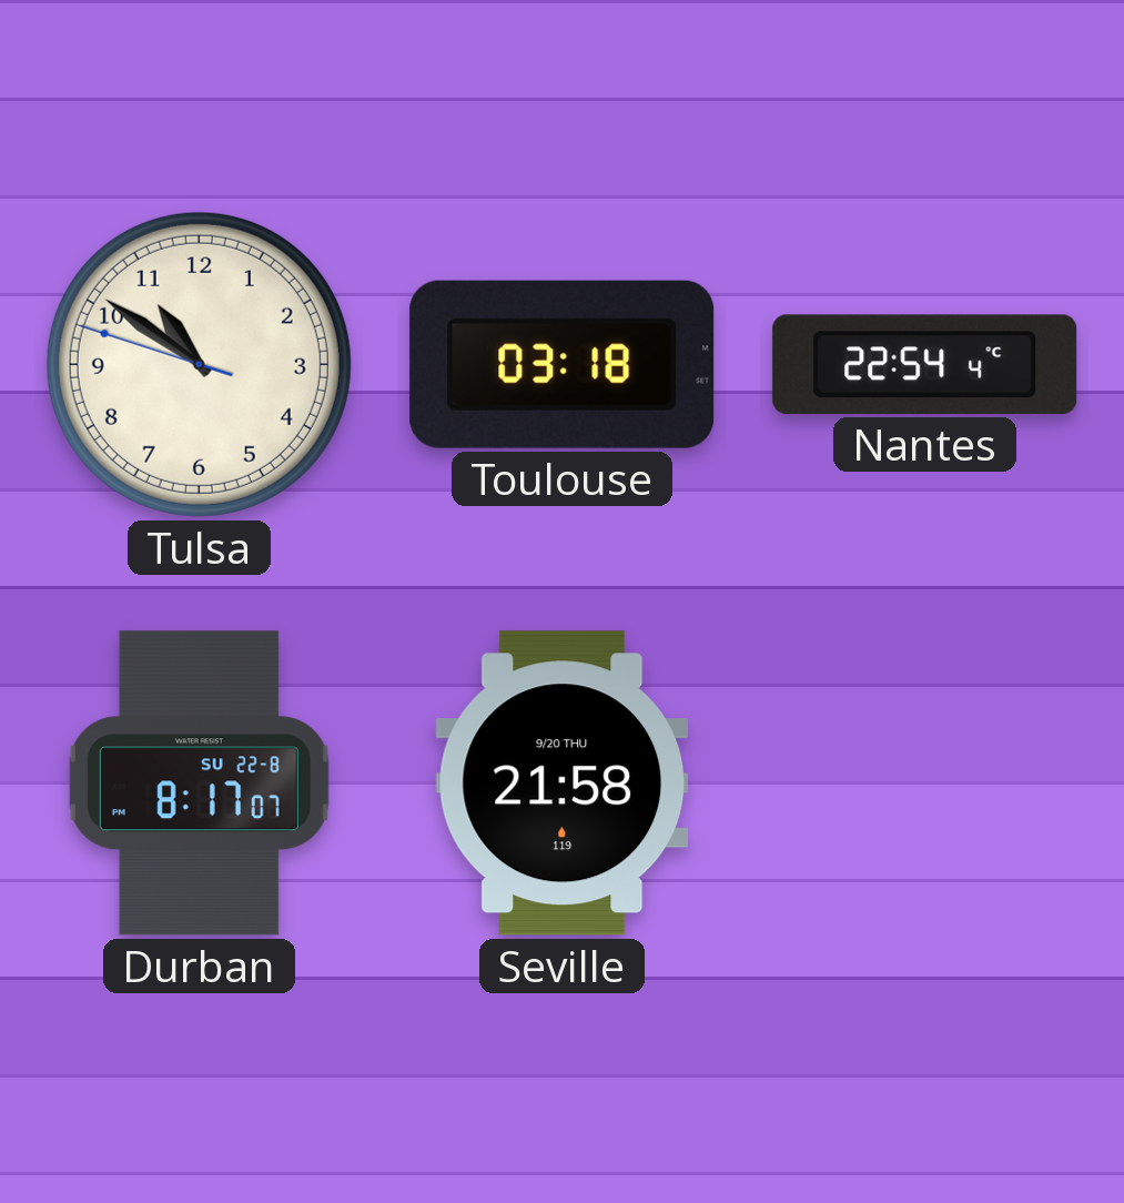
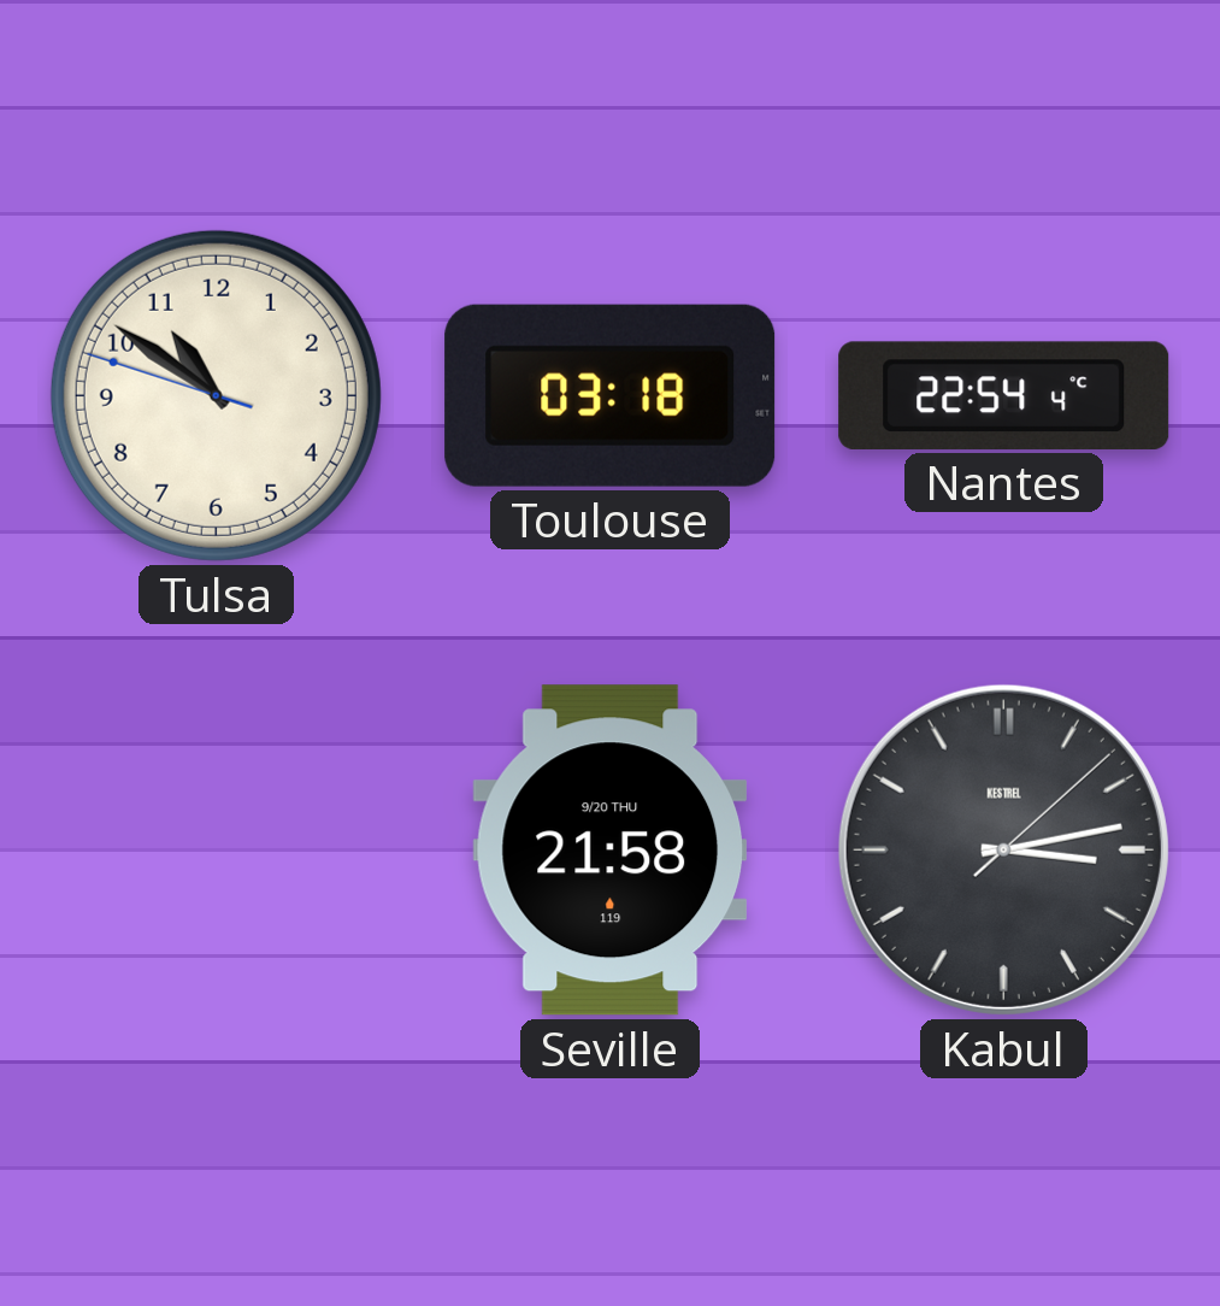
Durban: 8:17 -> none
Kabul: none -> 3:13
